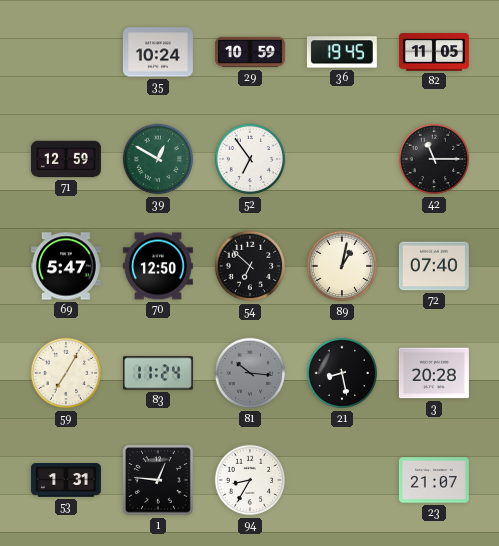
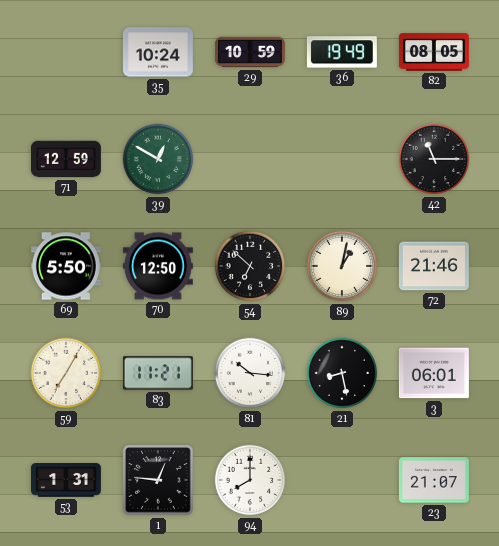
36: 19:45 -> 19:49
82: 11:05 -> 08:05
52: 6:54 -> none
69: 5:47 -> 5:50
72: 07:40 -> 21:46
83: 11:24 -> 11:21
81 dial: grey -> white
3: 20:28 -> 06:01
94: 8:35 -> 8:00
